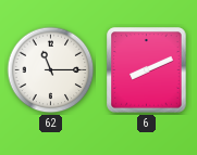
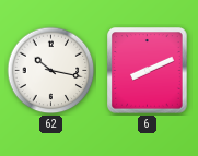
62: 11:15 -> 10:17
